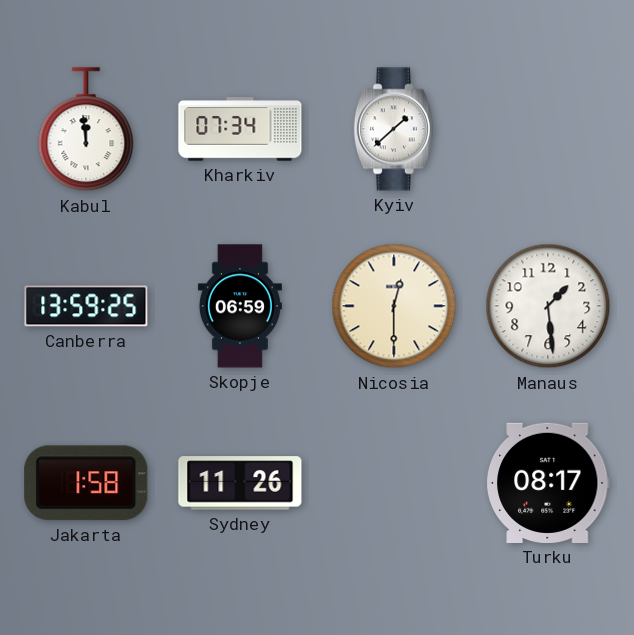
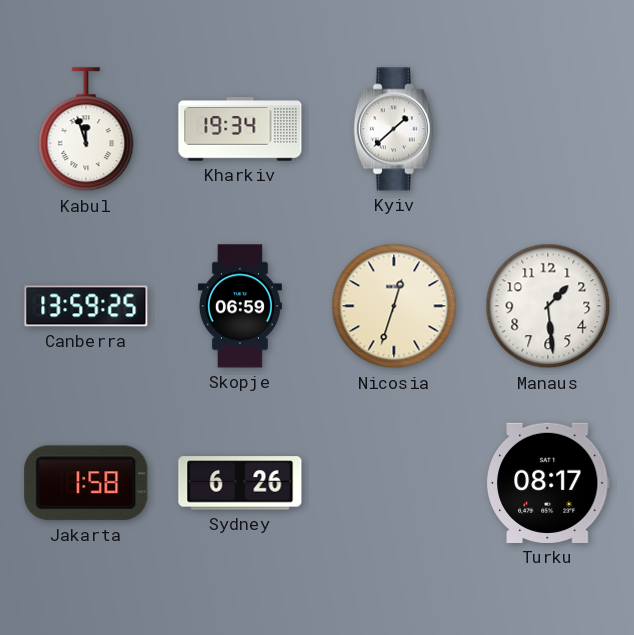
Kabul: 11:59 -> 11:57
Kharkiv: 07:34 -> 19:34
Nicosia: 12:30 -> 12:33
Sydney: 11:26 -> 6:26
